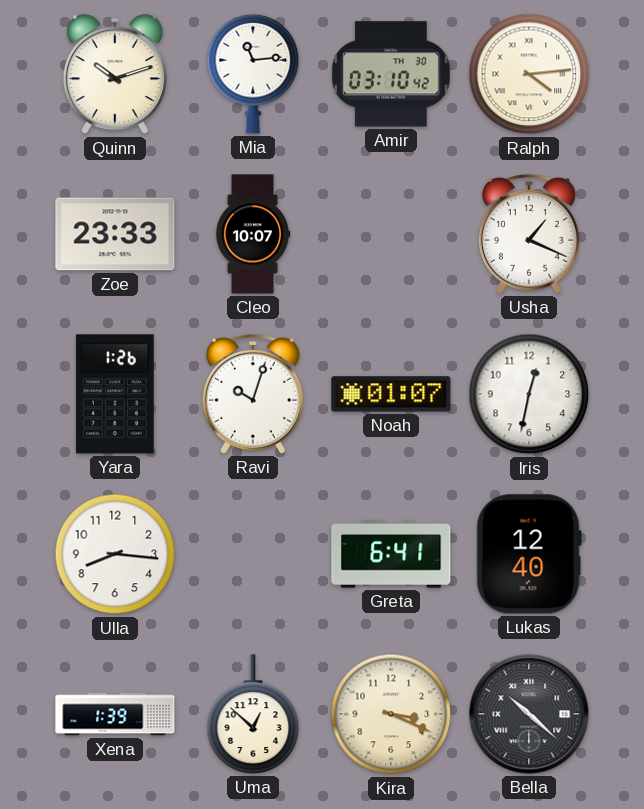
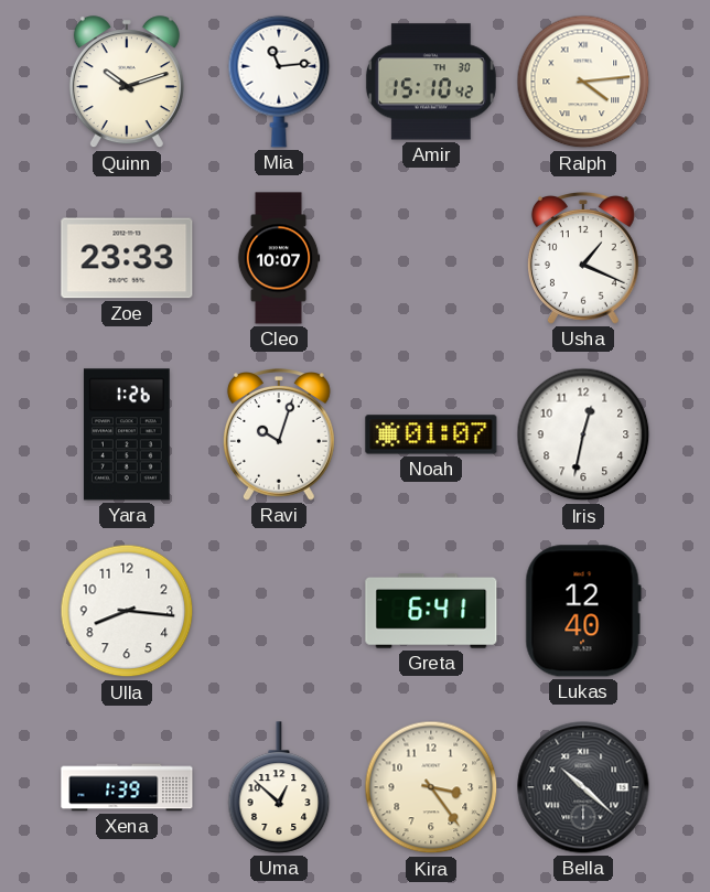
Amir: 03:10 -> 15:10
Kira: 3:19 -> 3:24
